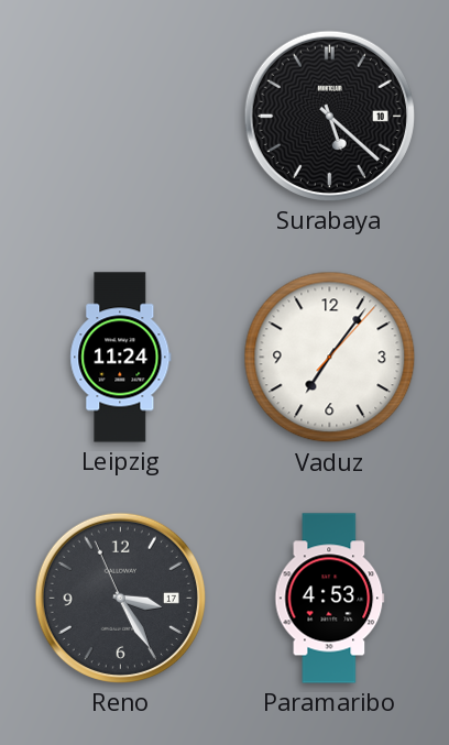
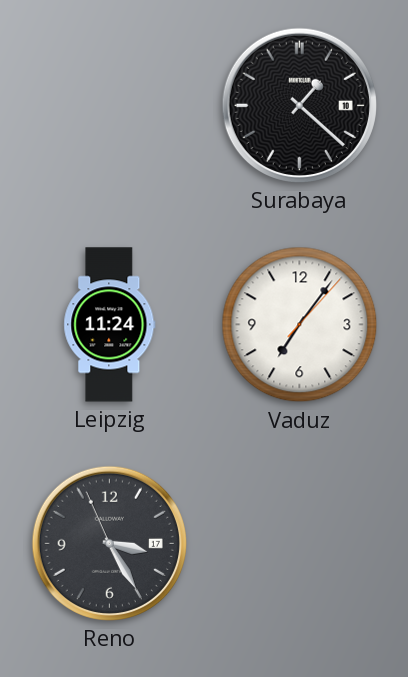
Surabaya: 5:22 -> 1:22
Paramaribo: 4:53 -> none
